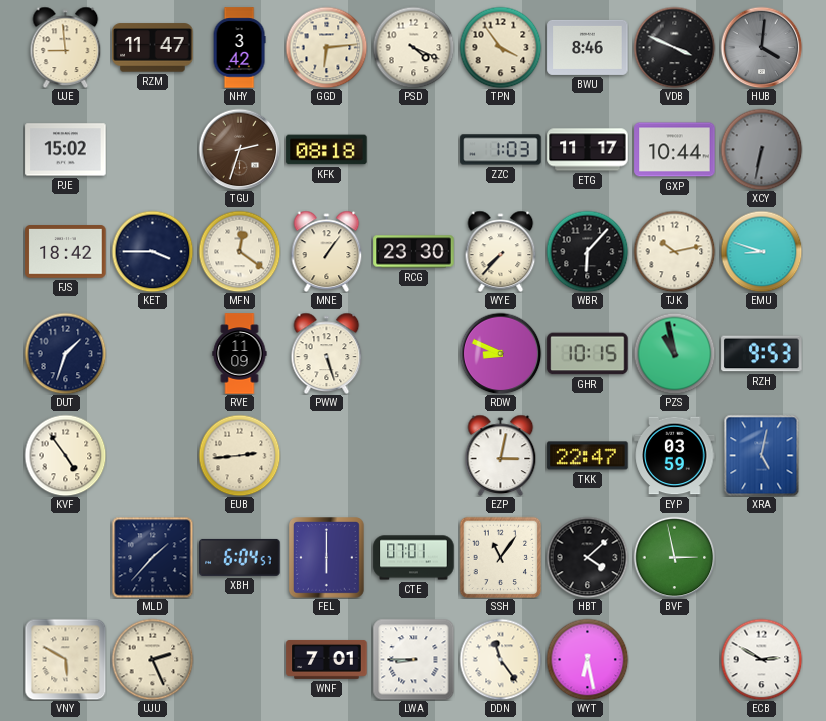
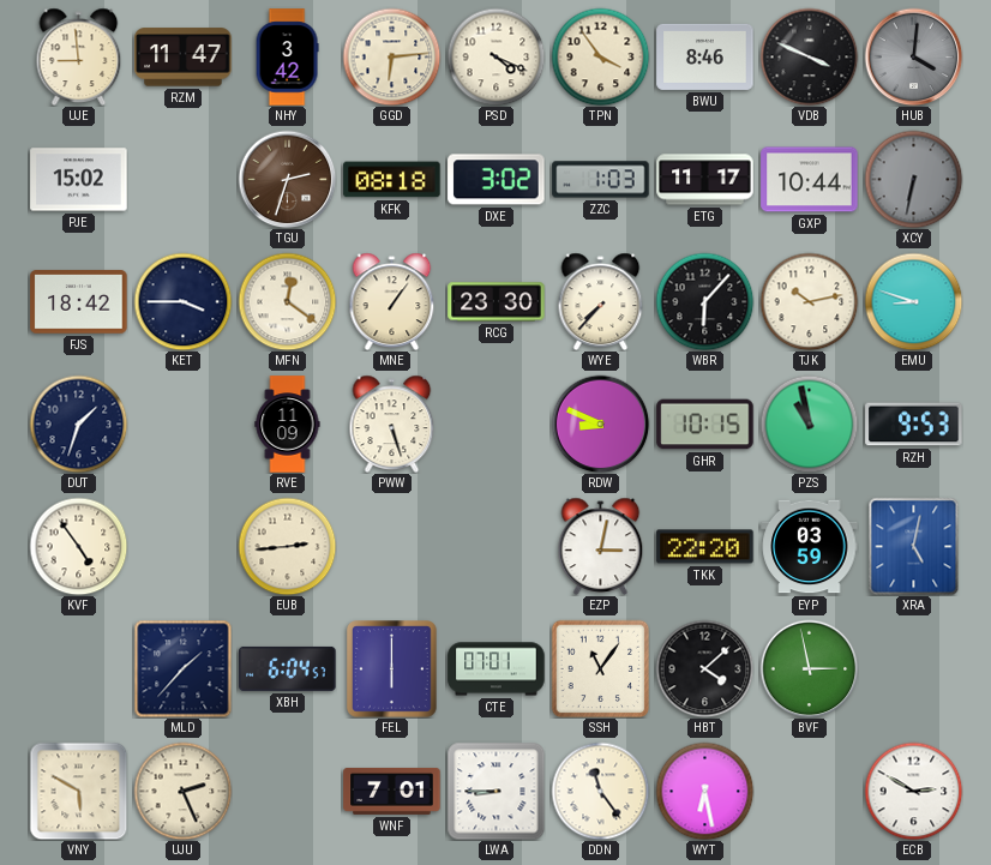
DXE: none -> 3:02
TKK: 22:47 -> 22:20
